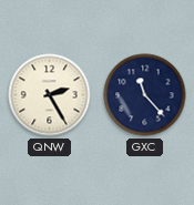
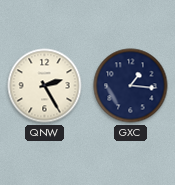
GXC: 11:23 -> 1:16
